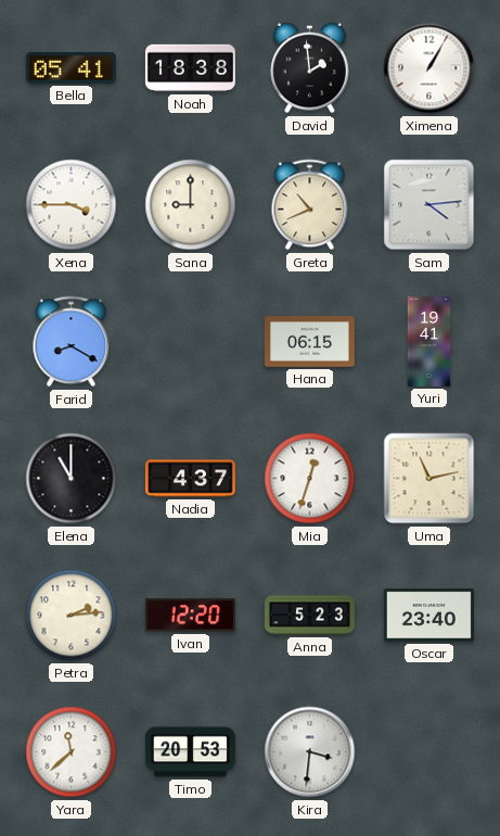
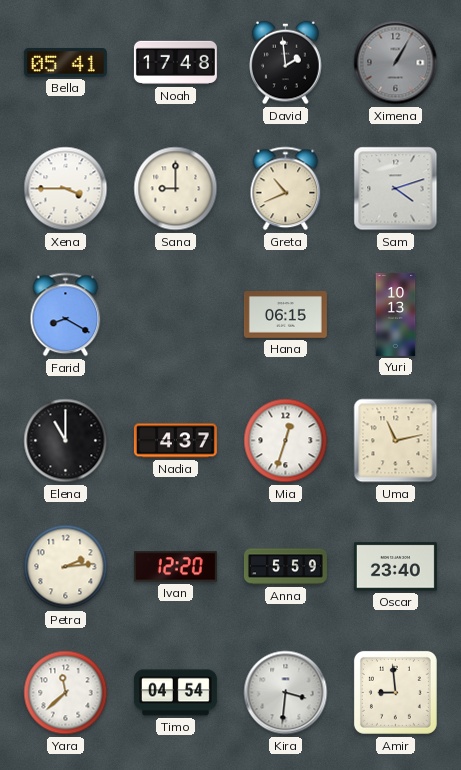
Noah: 18:38 -> 17:48
Ximena dial: white -> grey
Sam: 4:14 -> 4:12
Yuri: 19:41 -> 10:13
Anna: 5:23 -> 5:59
Timo: 20:53 -> 04:54
Amir: none -> 8:59
